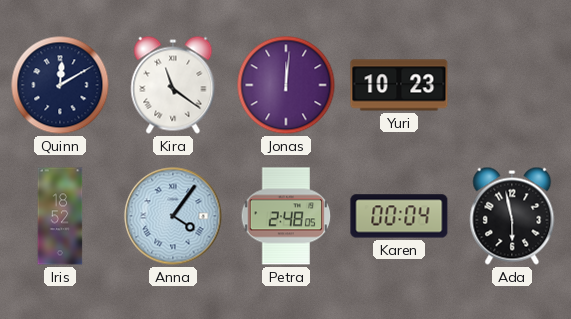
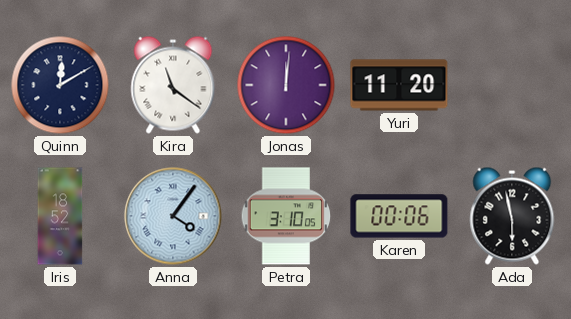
Yuri: 10:23 -> 11:20
Petra: 2:48 -> 3:10
Karen: 00:04 -> 00:06
